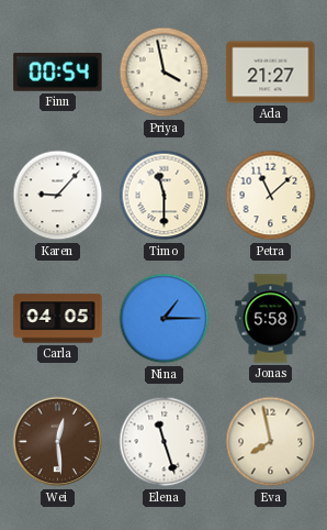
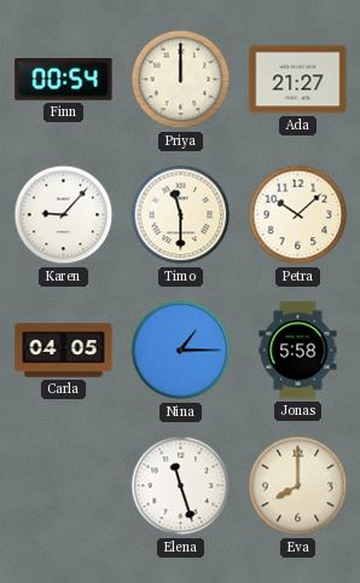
Priya: 3:58 -> 12:00
Petra: 11:08 -> 10:08
Wei: 12:29 -> none
Eva: 7:58 -> 8:00
